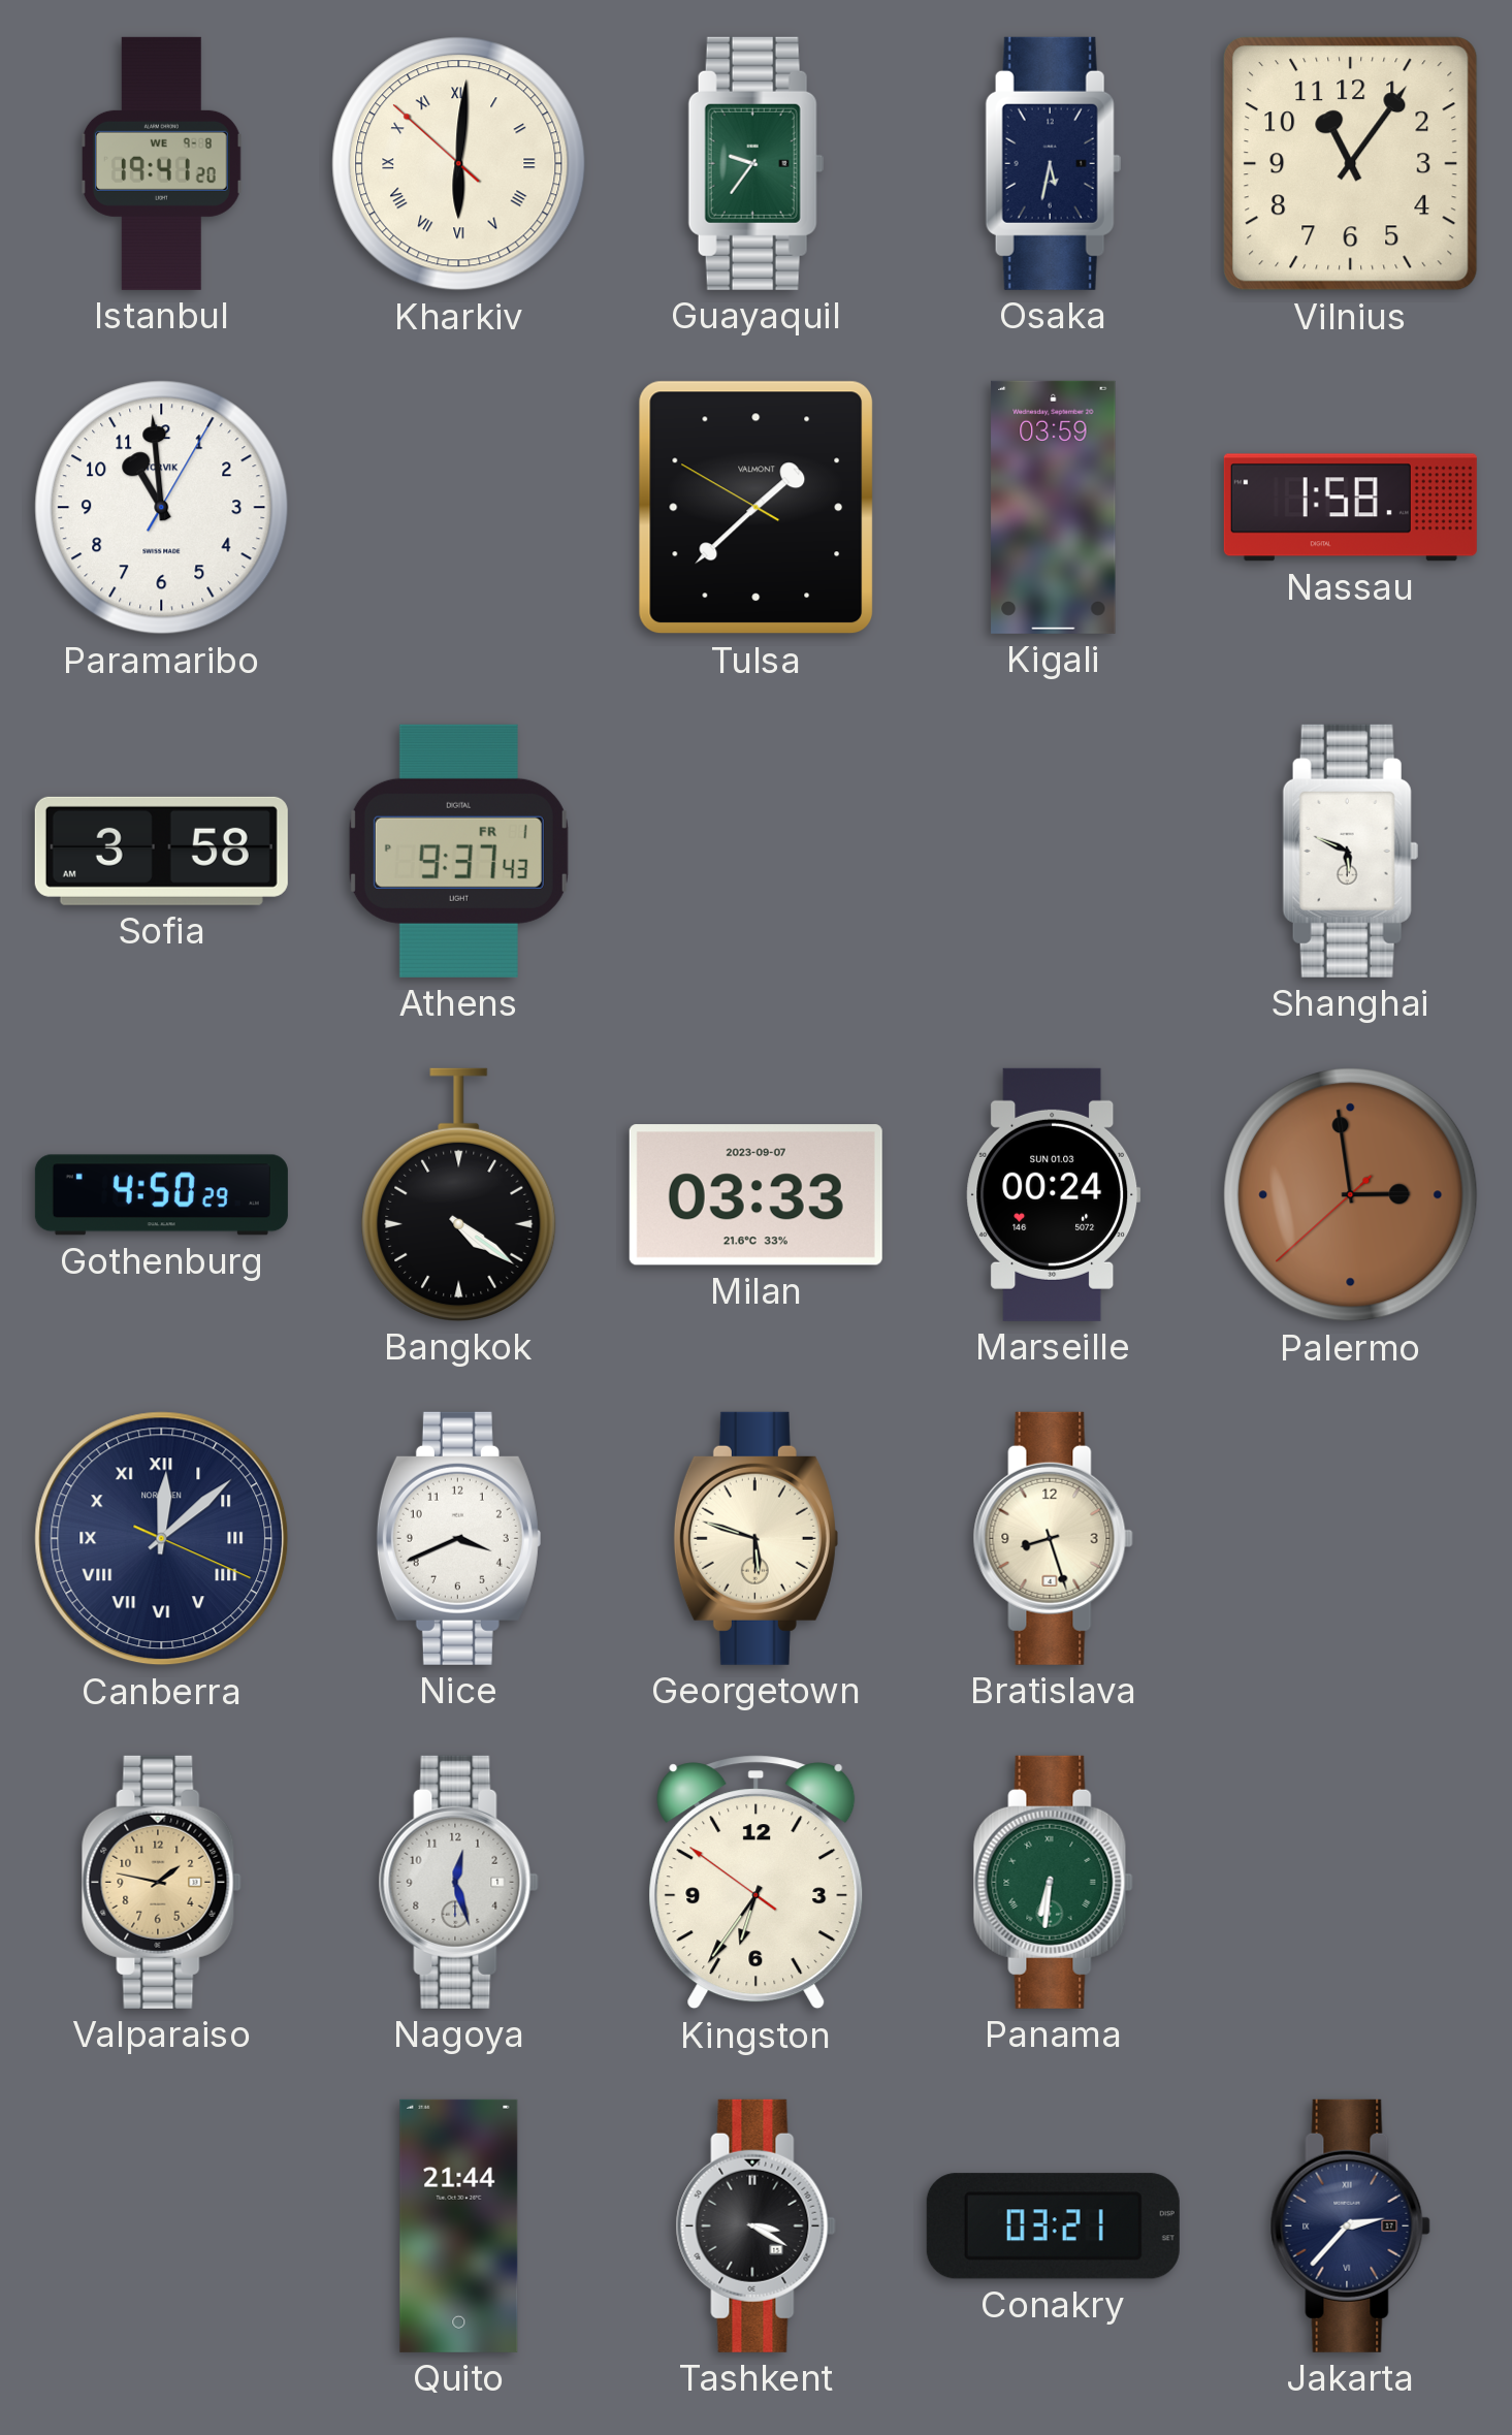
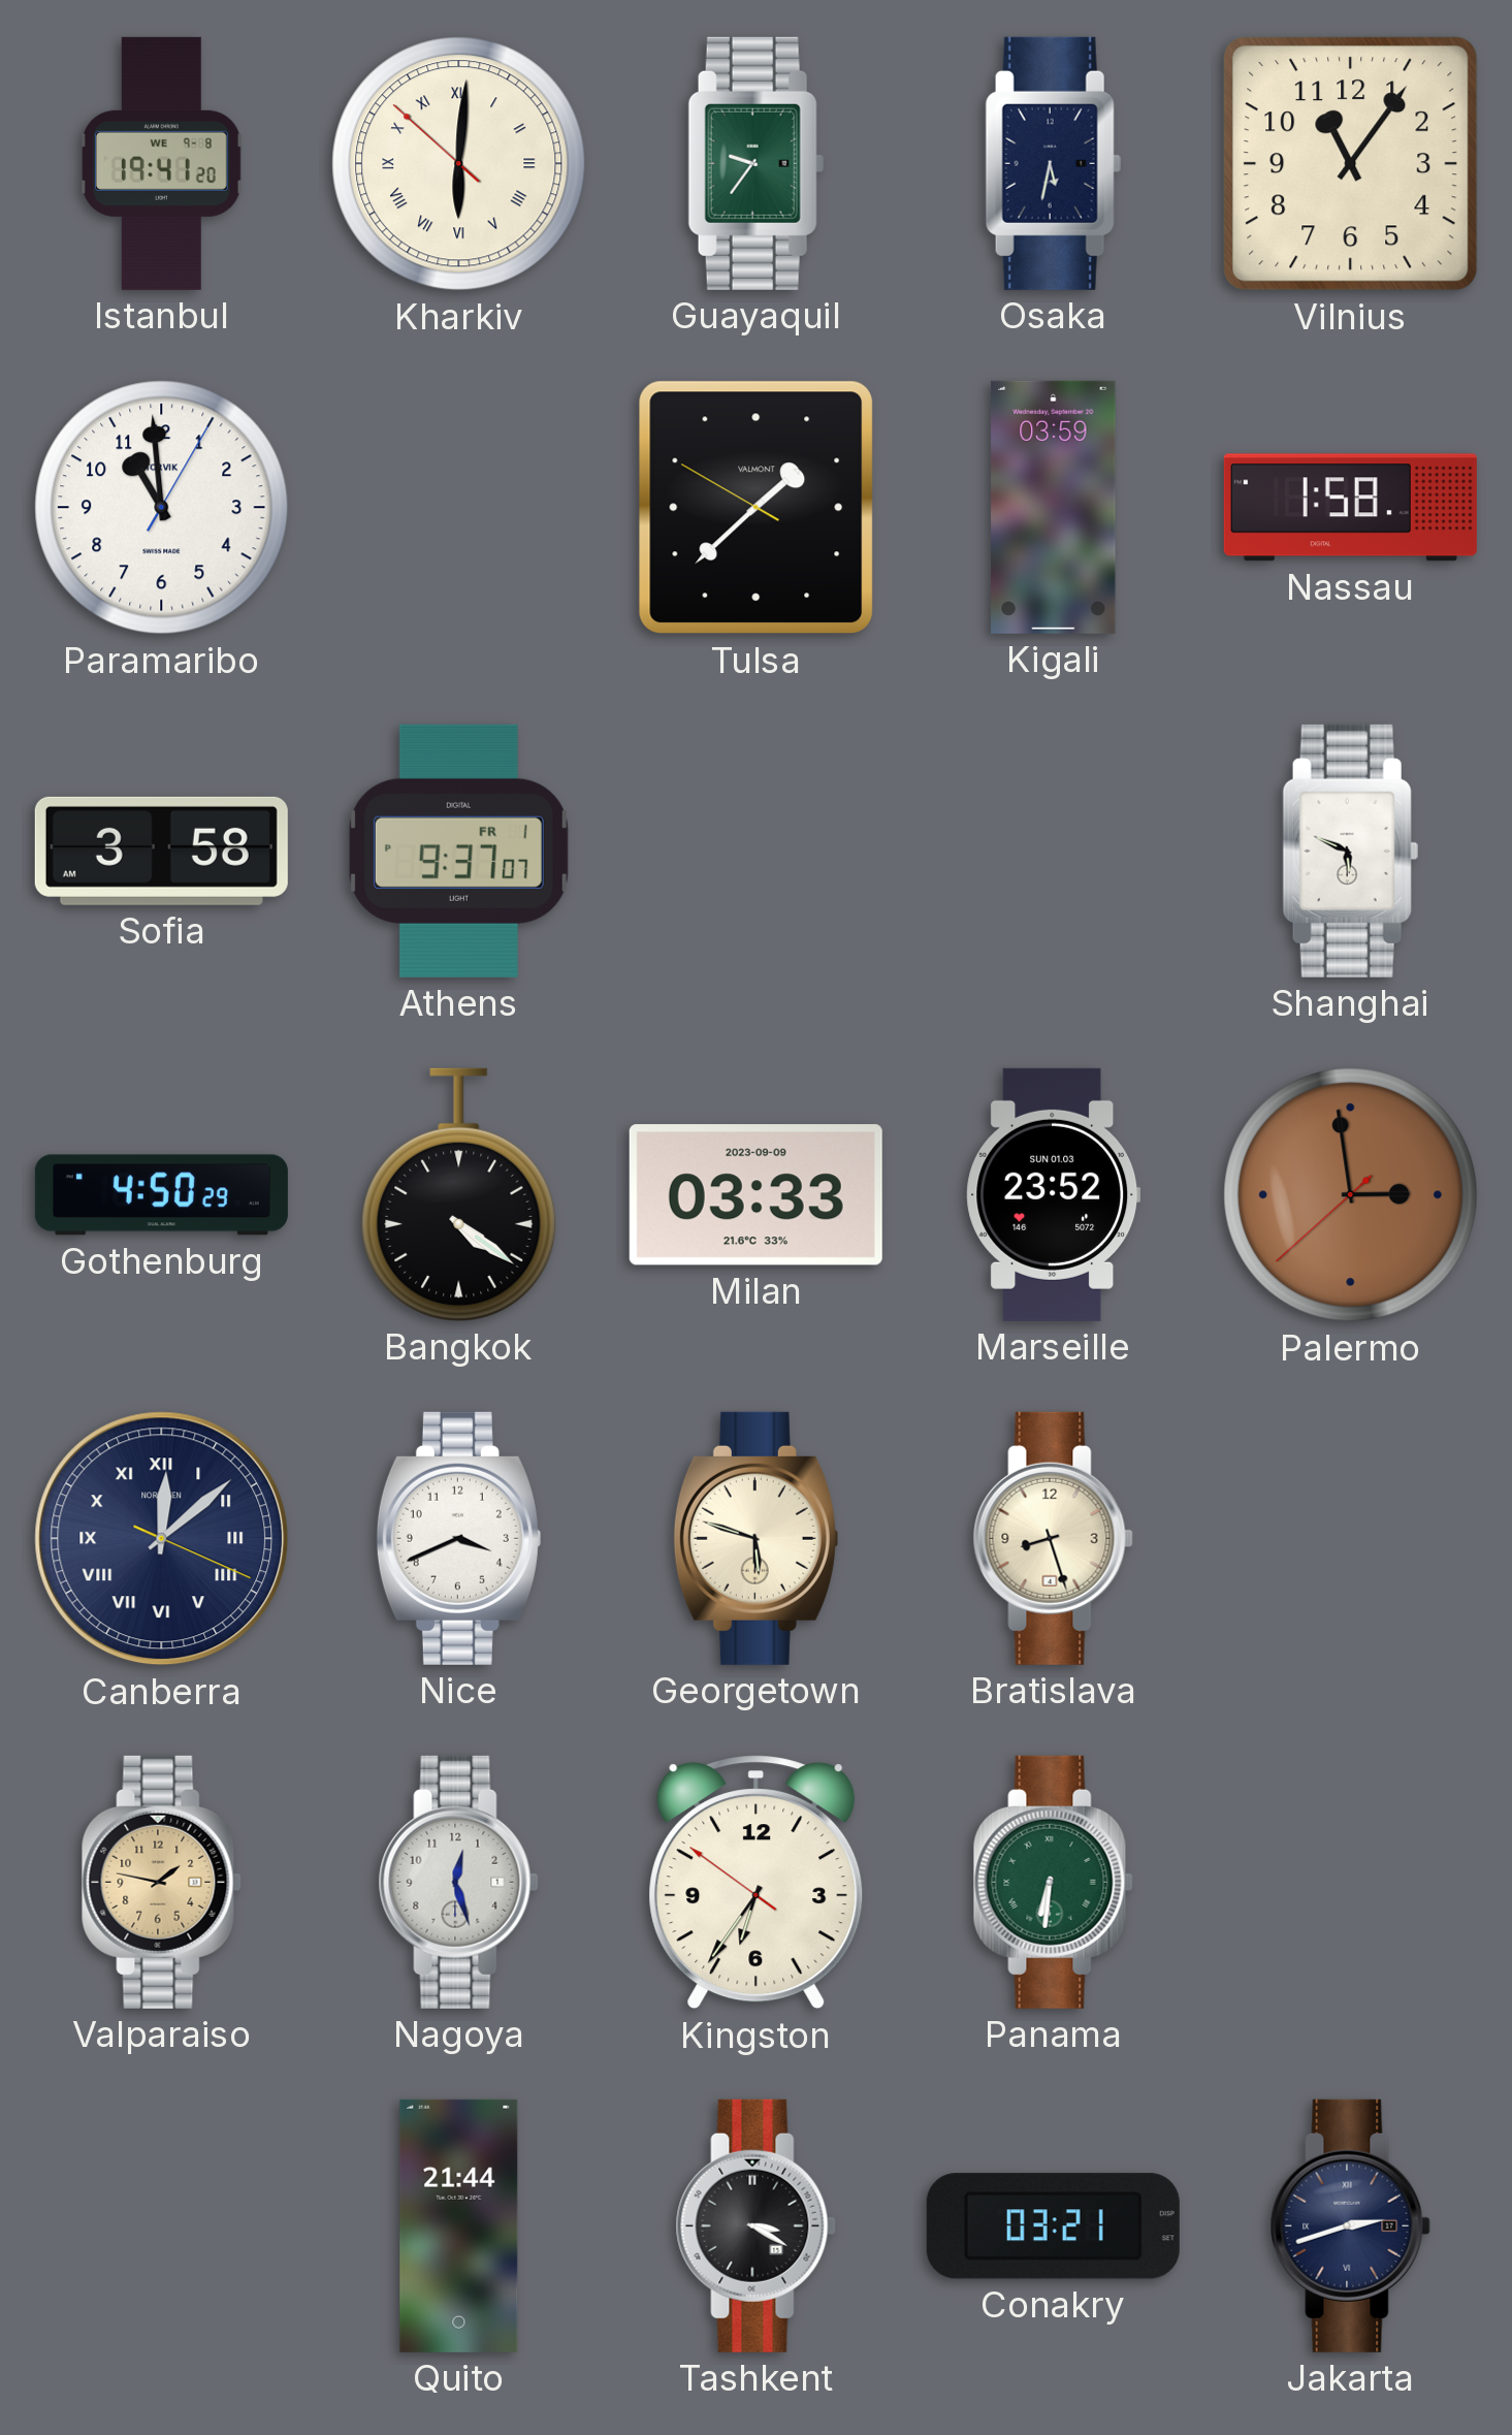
Athens: 9:37:43 PM -> 9:37:07 PM
Milan date: 2023-09-07 -> 2023-09-09
Marseille: 00:24 -> 23:52
Jakarta: 2:37 -> 2:42
